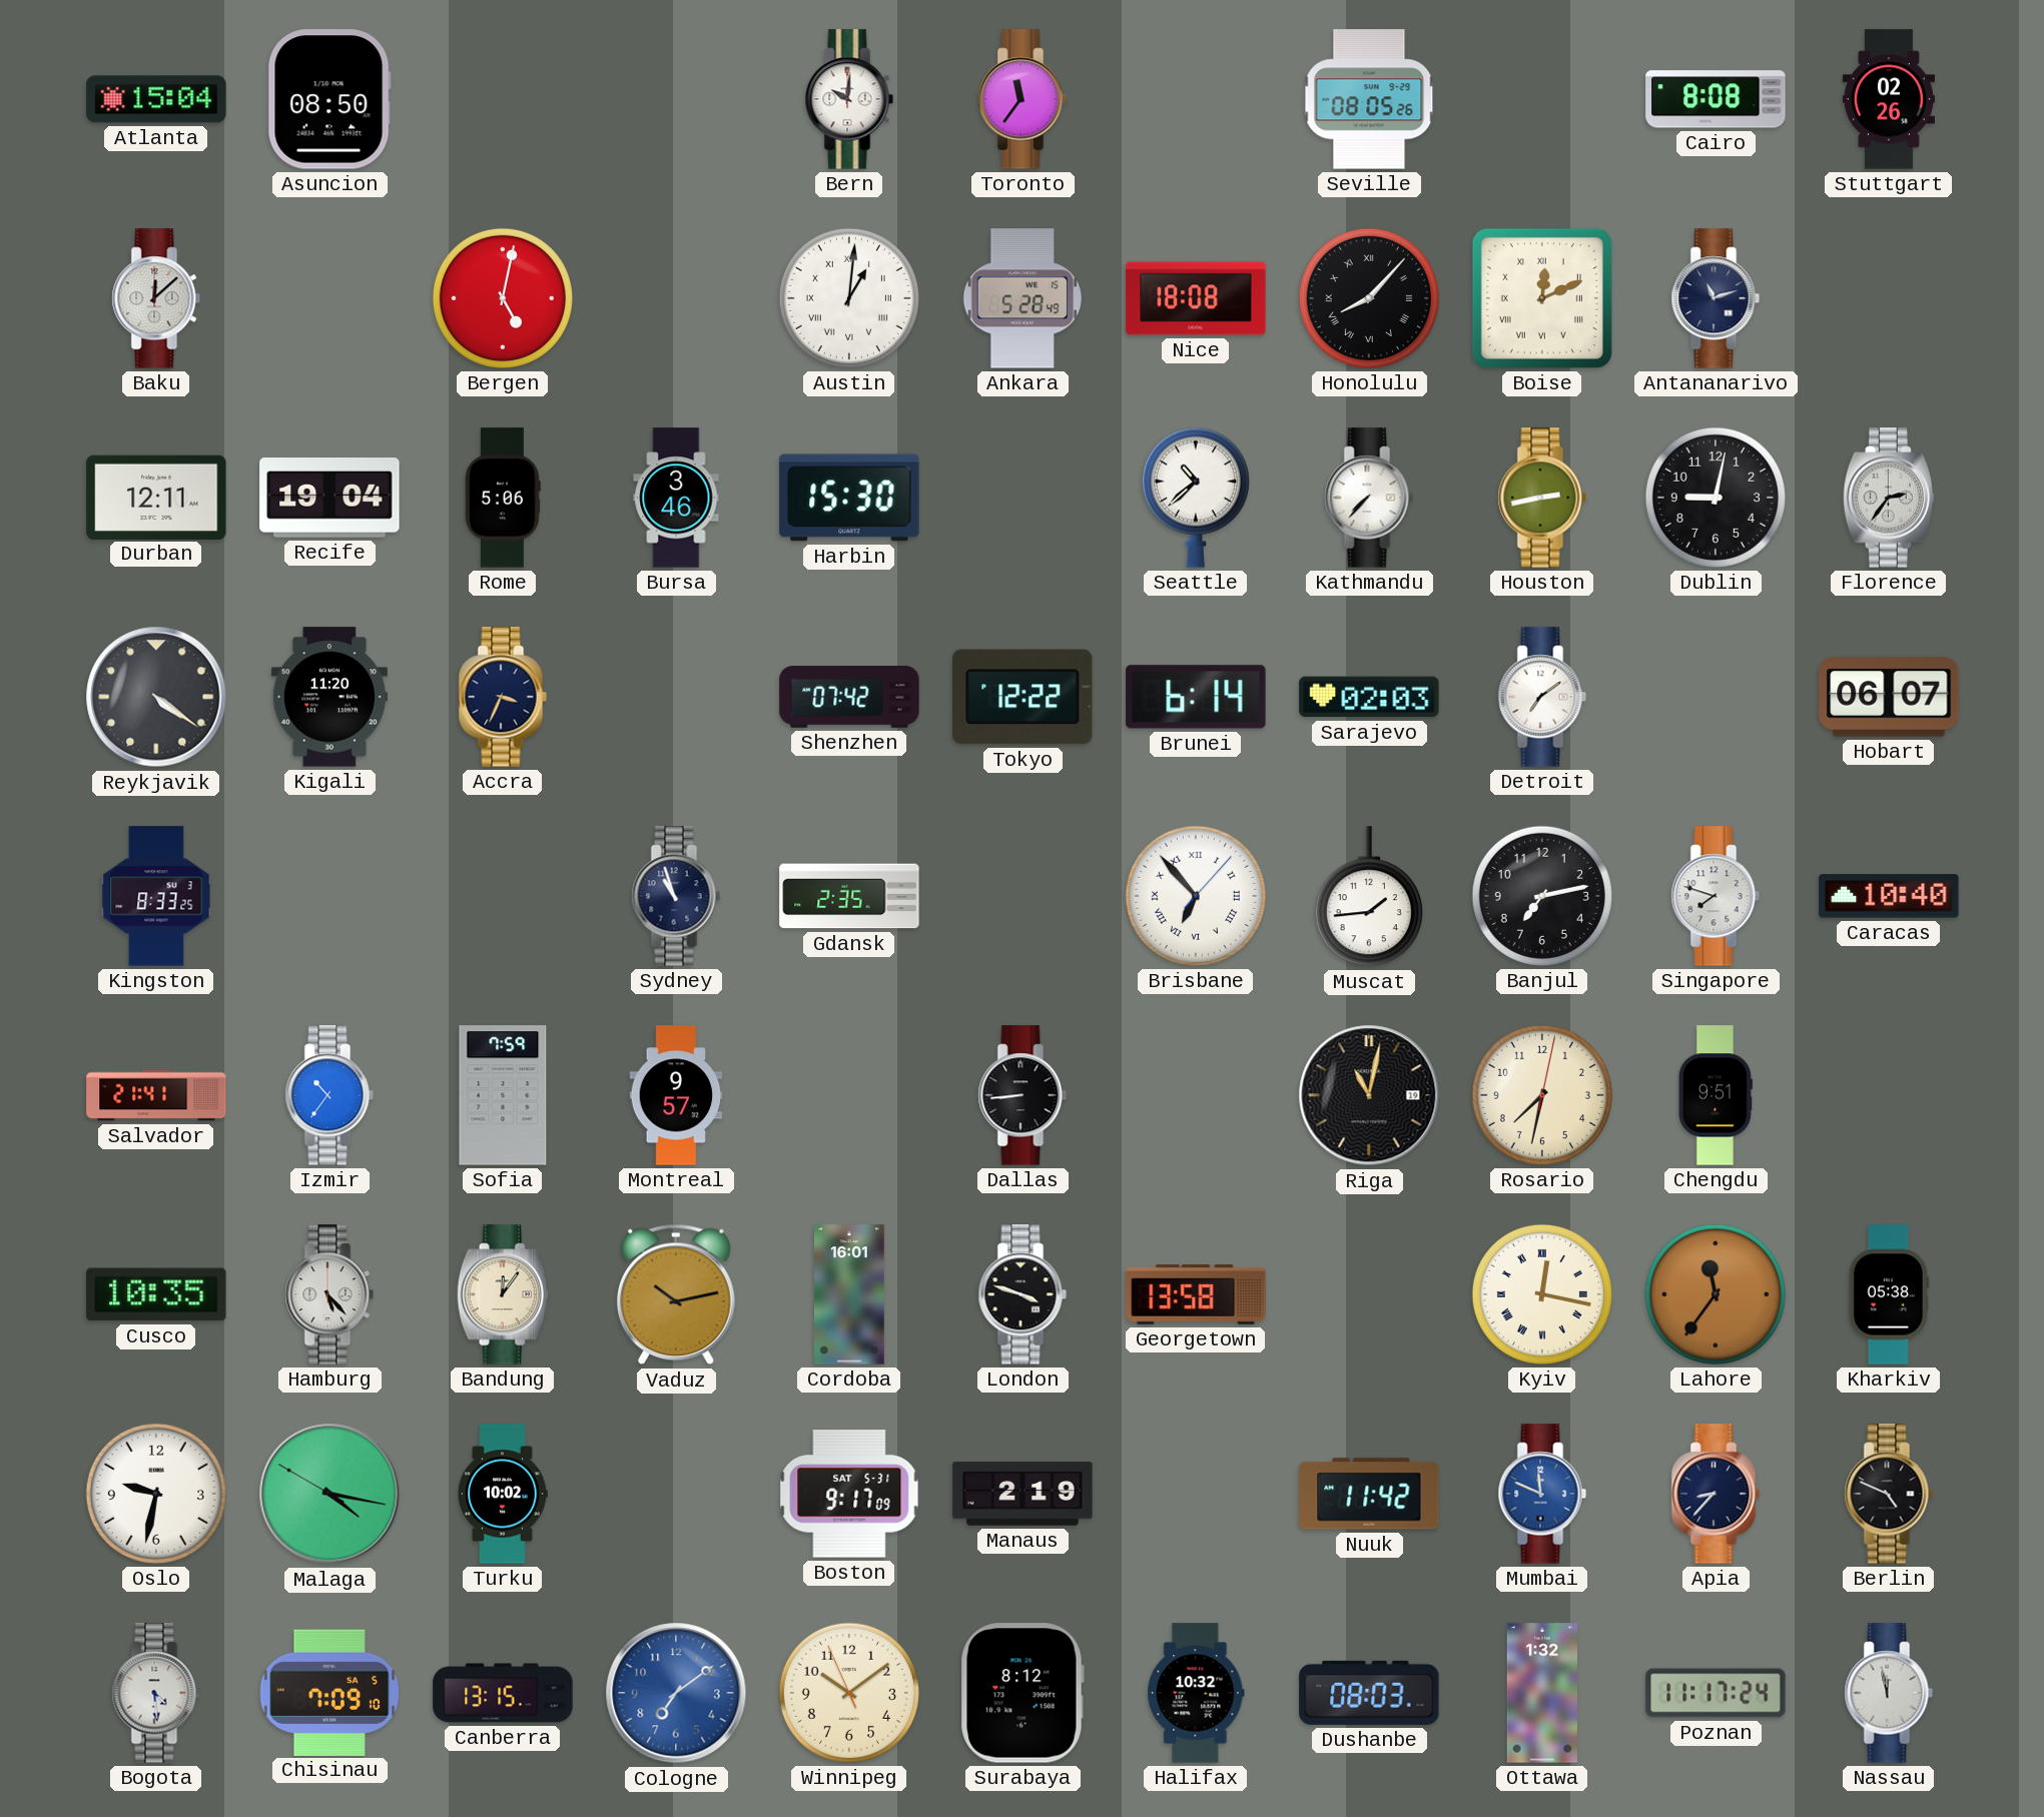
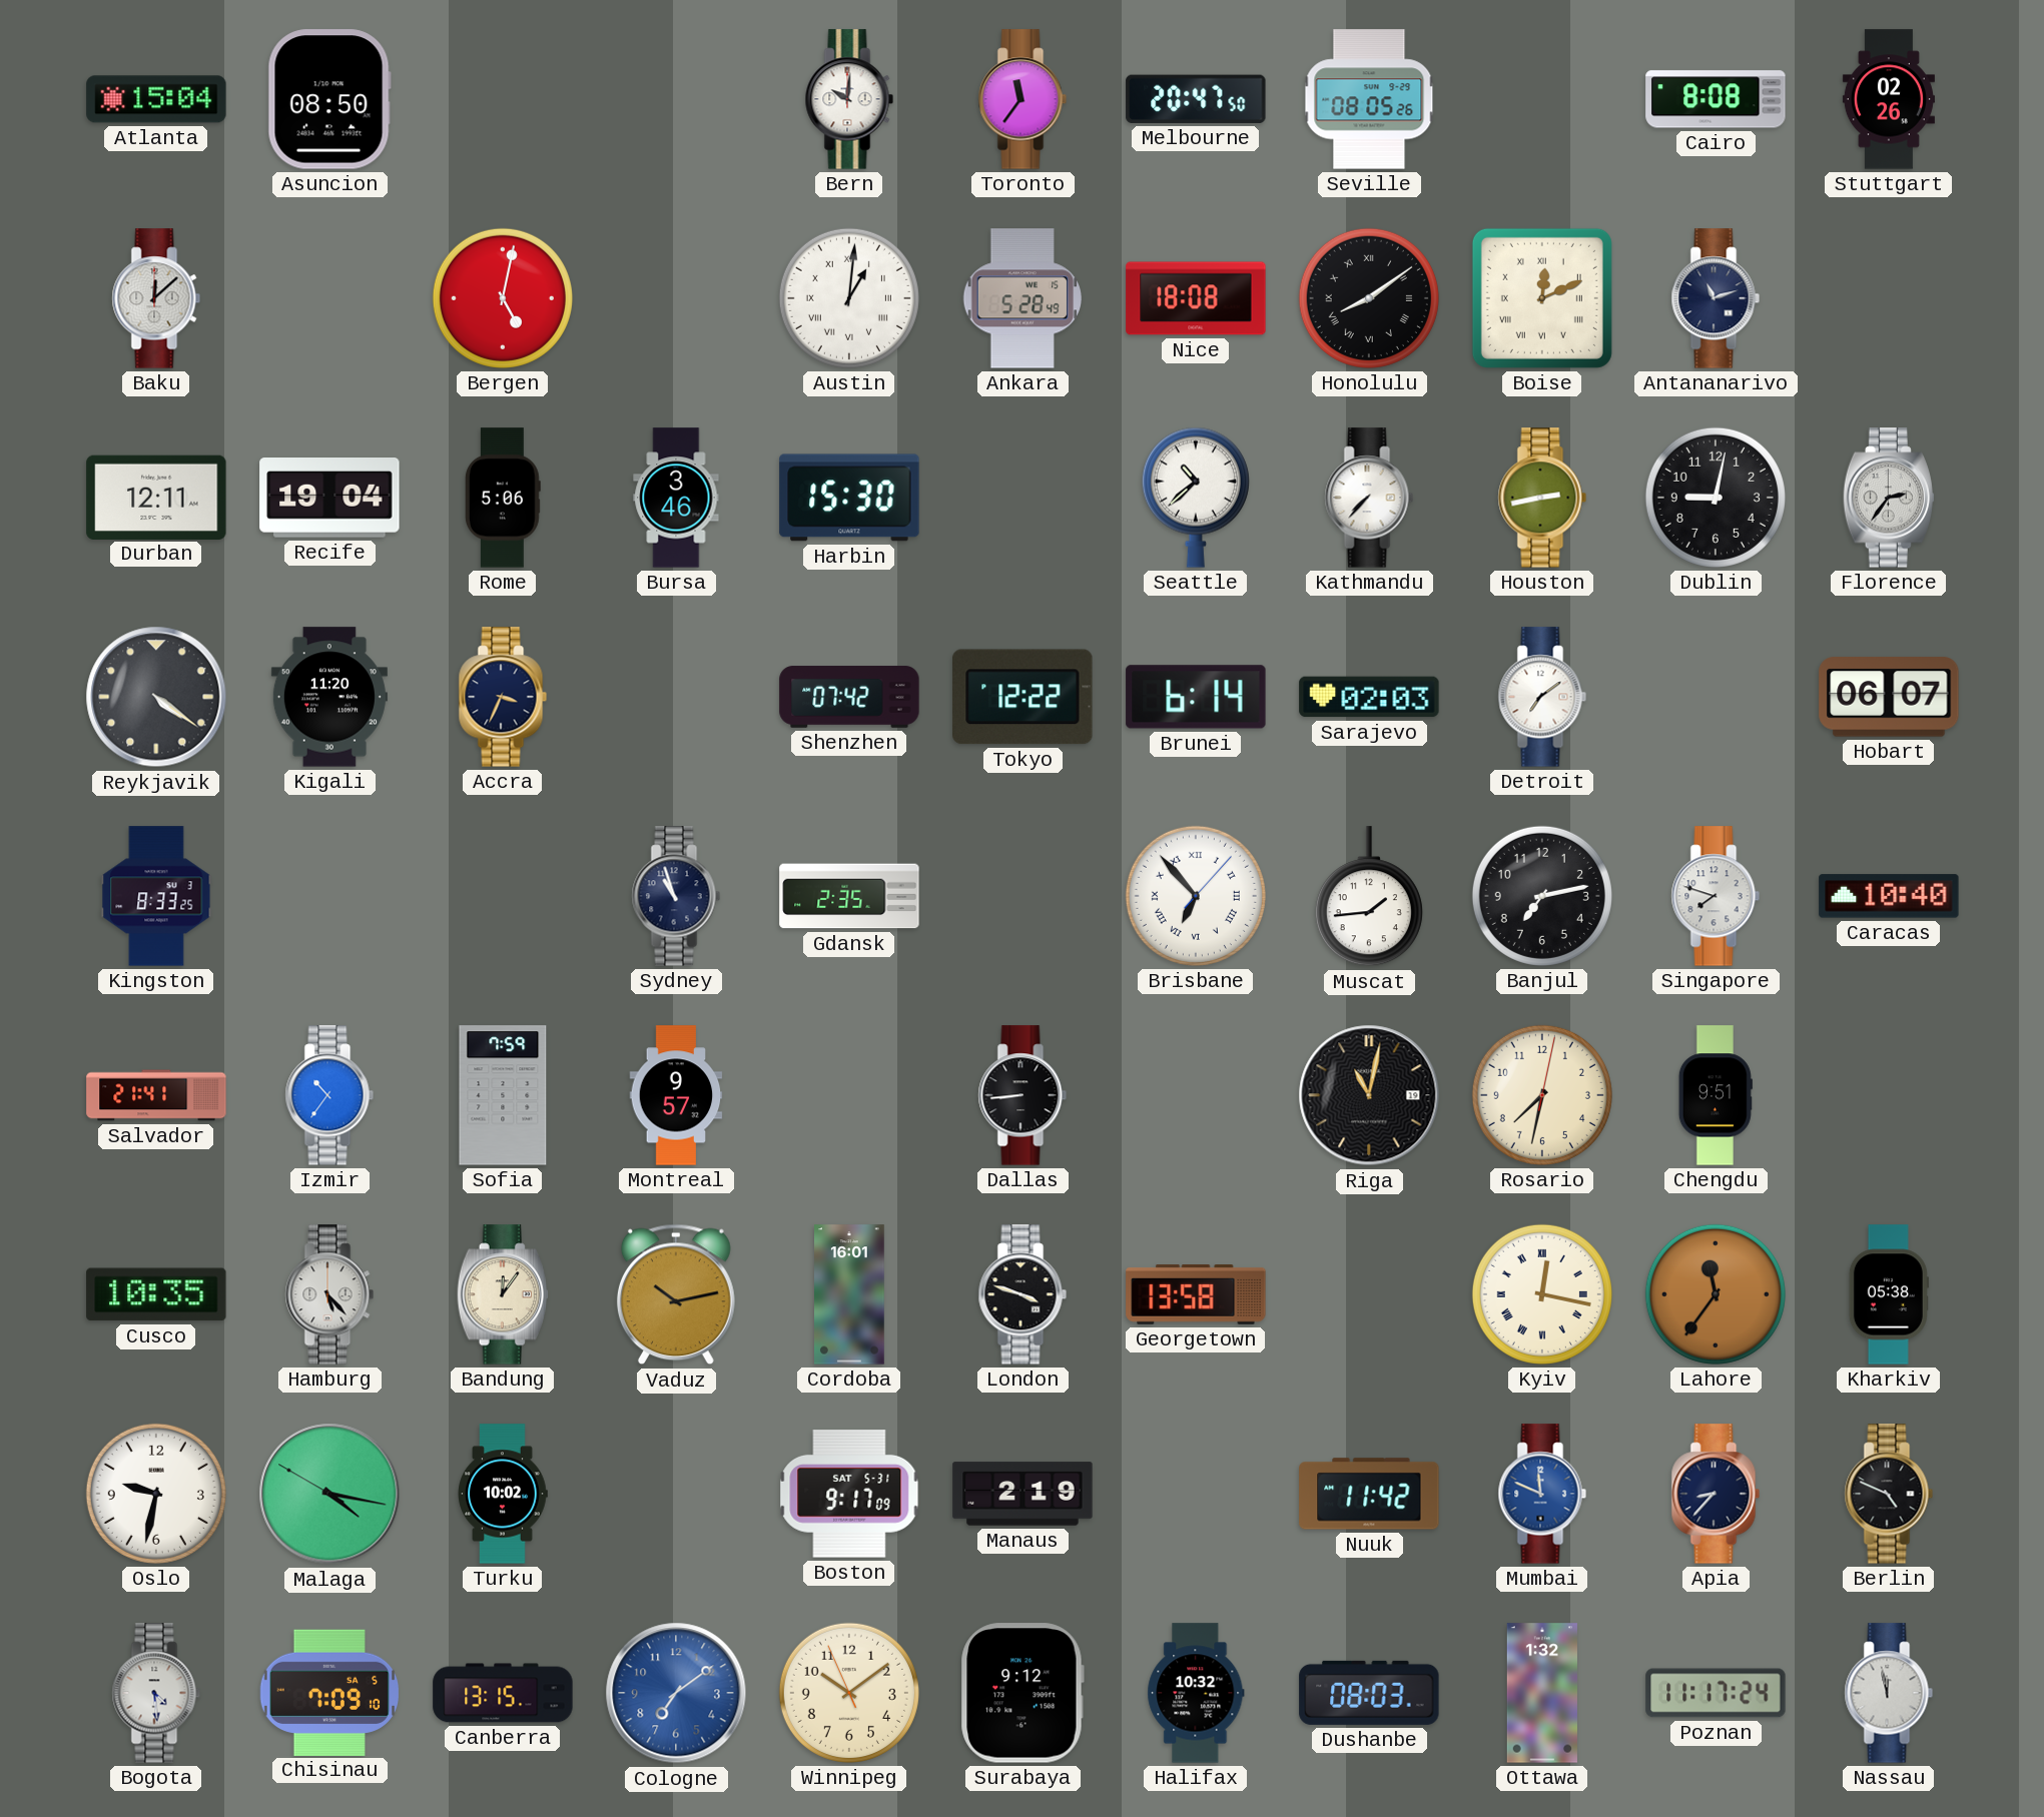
Melbourne: none -> 20:47
Honolulu: 8:07 -> 8:09
Surabaya: 8:12 -> 9:12
